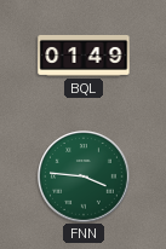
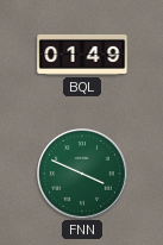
FNN: 3:46 -> 3:49
